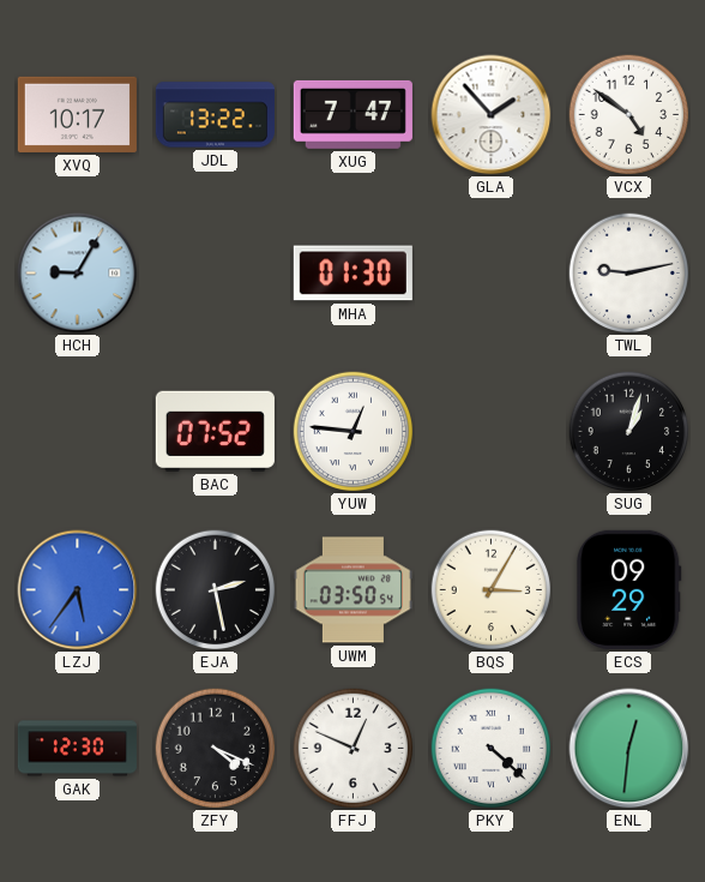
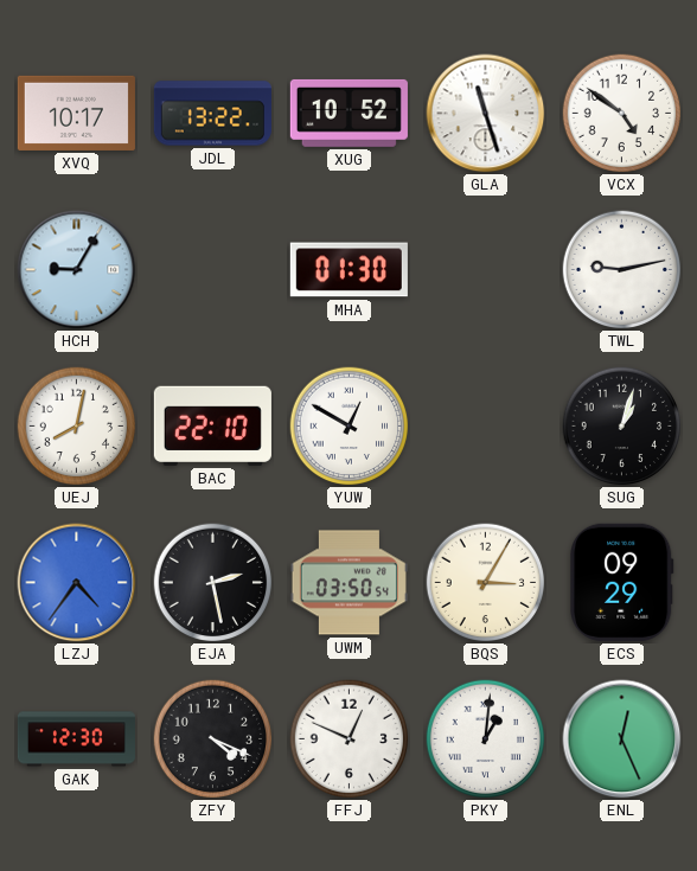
XUG: 7:47 -> 10:52
GLA: 1:53 -> 11:27
UEJ: none -> 8:02
BAC: 07:52 -> 22:10
YUW: 12:46 -> 12:50
LZJ: 5:36 -> 4:36
PKY: 4:22 -> 1:01
ENL: 12:31 -> 12:26
